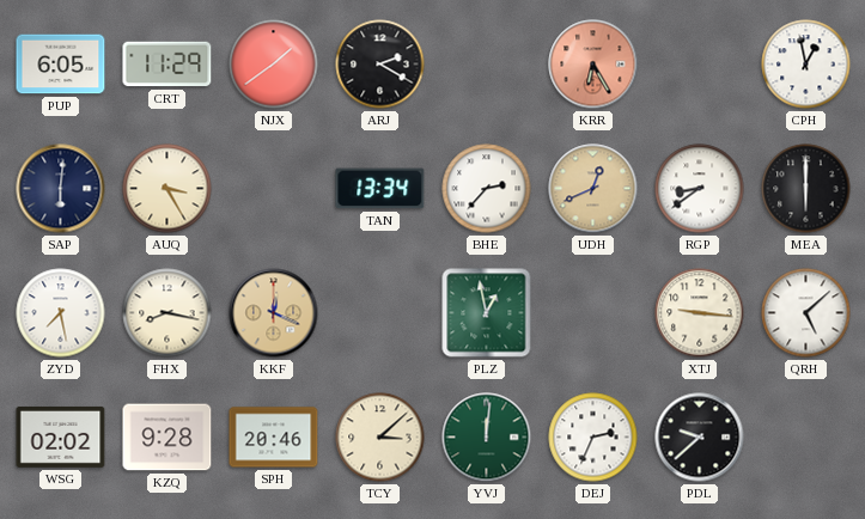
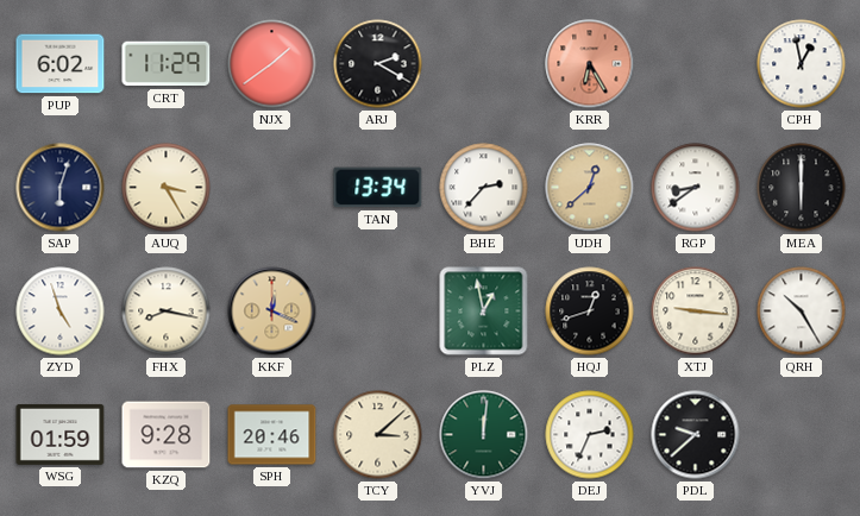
PUP: 6:05 -> 6:02
SAP: 6:01 -> 6:03
UDH: 12:41 -> 12:38
ZYD: 7:28 -> 4:57
HQJ: none -> 12:42
QRH: 5:08 -> 10:25
WSG: 02:02 -> 01:59
